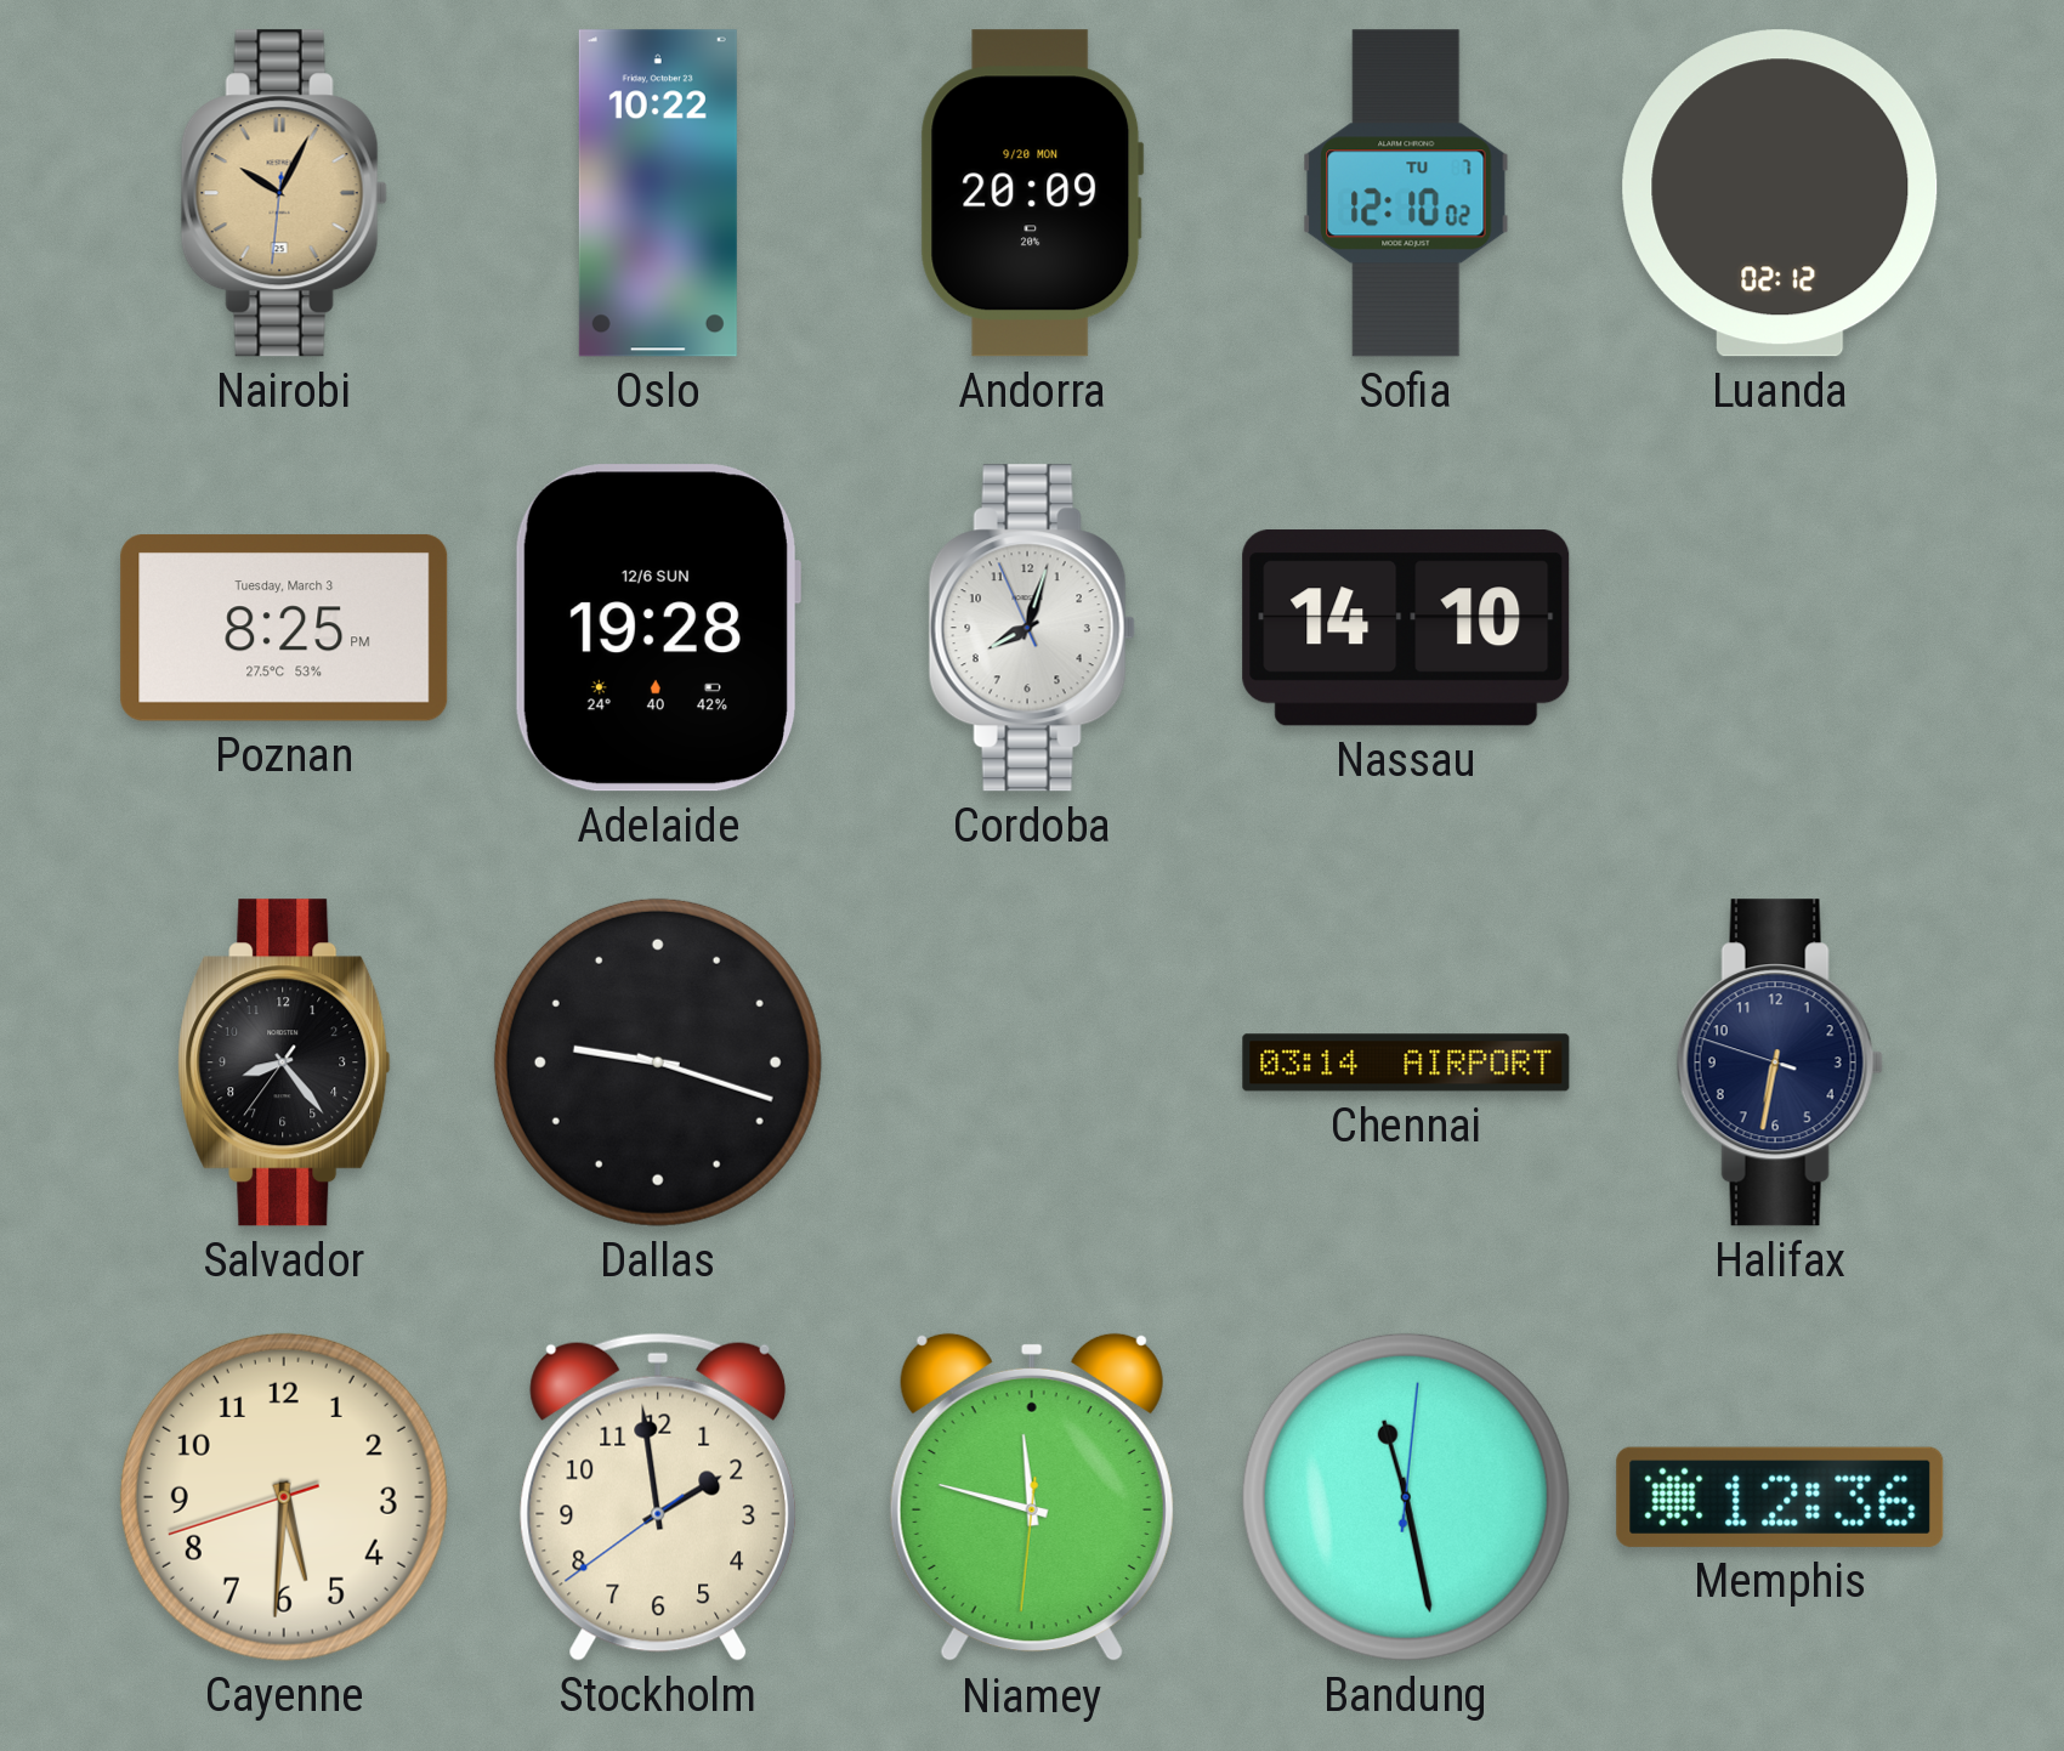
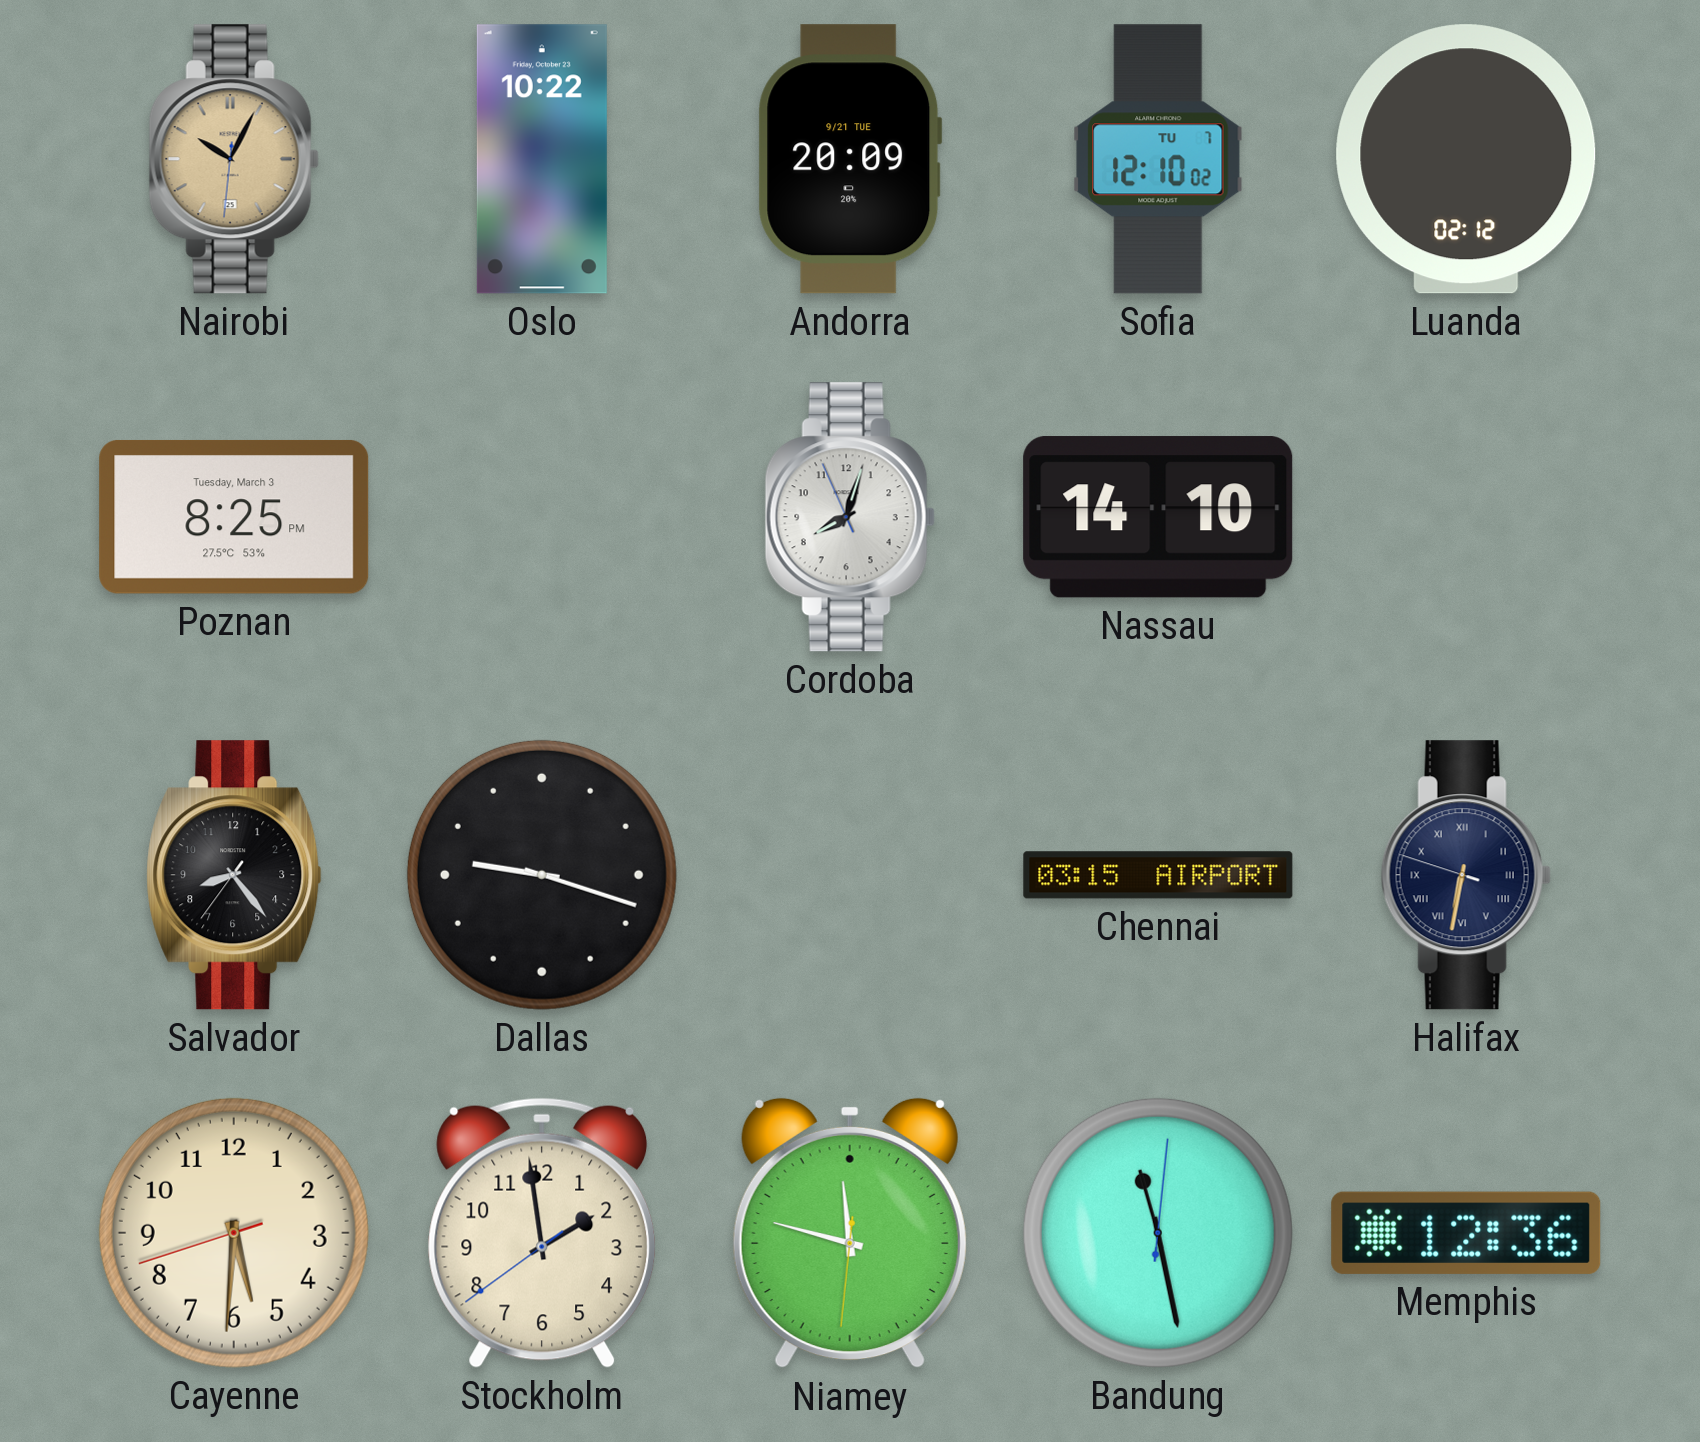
Andorra date: 9/20 MON -> 9/21 TUE
Adelaide: 19:28 -> none
Chennai: 03:14 -> 03:15
Halifax numerals: Arabic -> Roman
